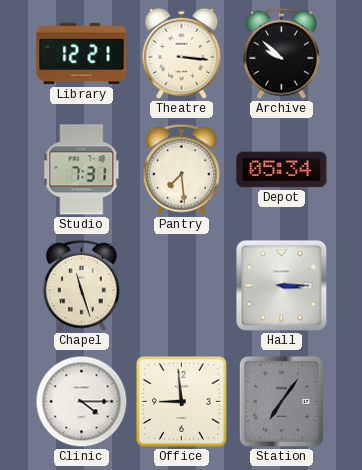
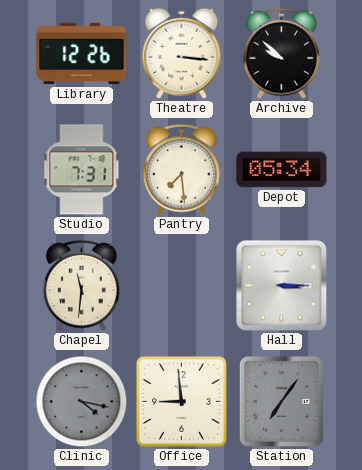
Library: 12:21 -> 12:26
Chapel: 11:27 -> 11:31
Clinic: 4:15 -> 4:17
Clinic dial: white -> grey
